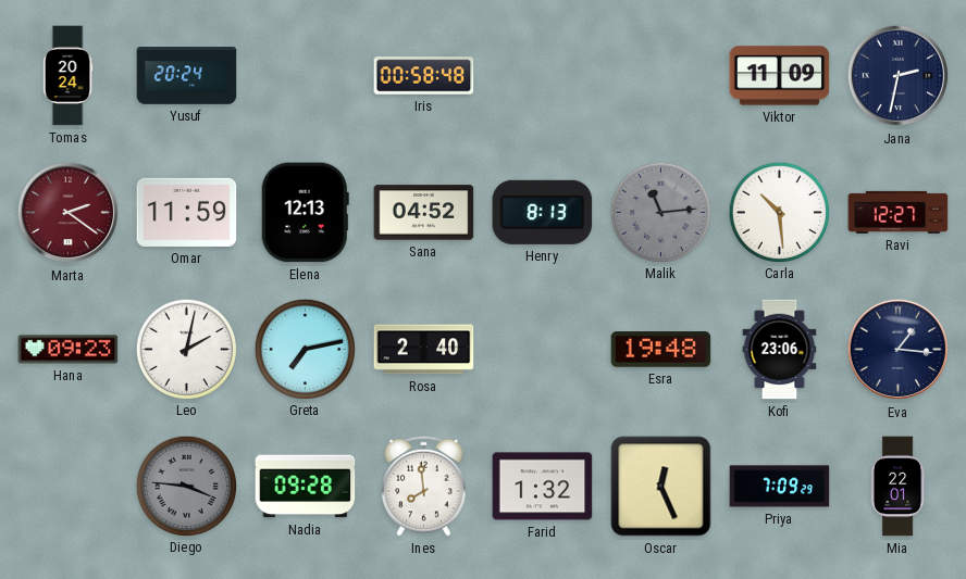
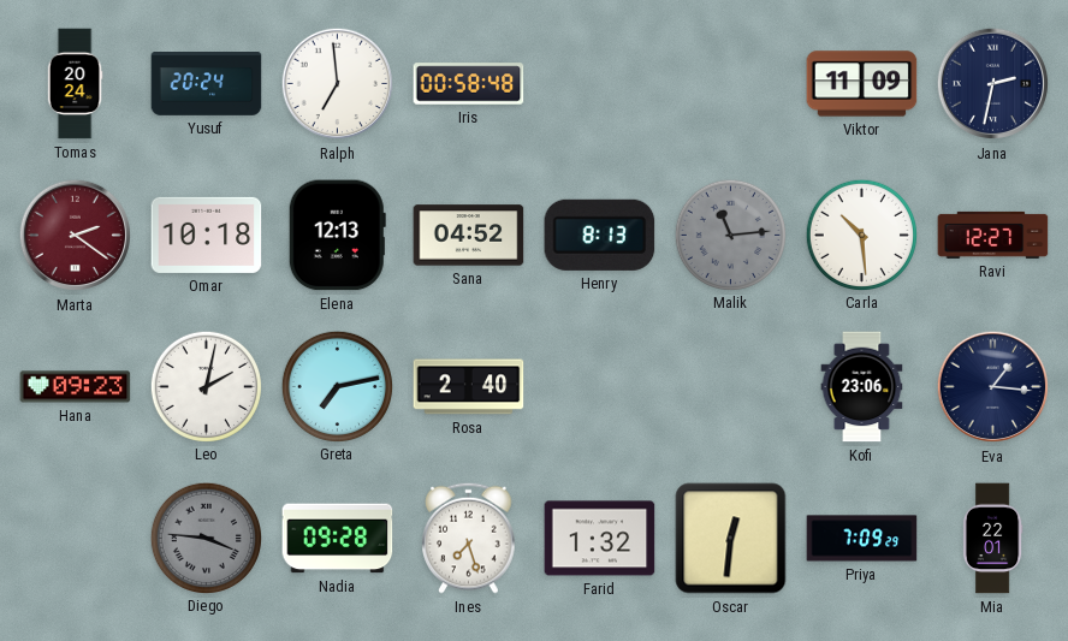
Ralph: none -> 6:59
Omar: 11:59 -> 10:18
Esra: 19:48 -> none
Ines: 7:59 -> 7:27
Oscar: 12:26 -> 12:31
